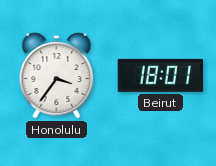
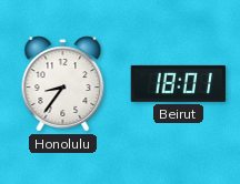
Honolulu: 3:36 -> 8:36
